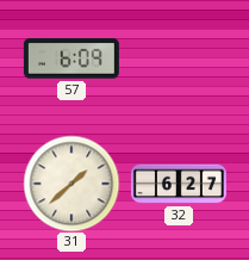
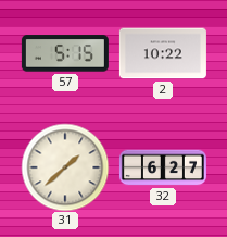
57: 6:09 -> 5:15
2: none -> 10:22
